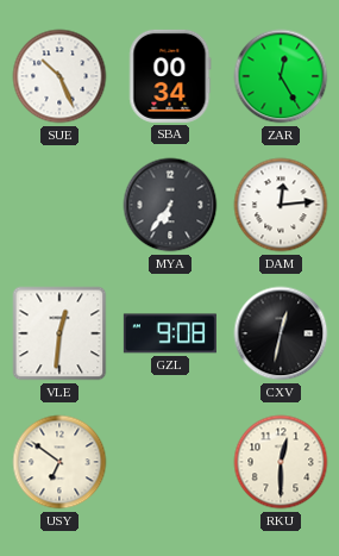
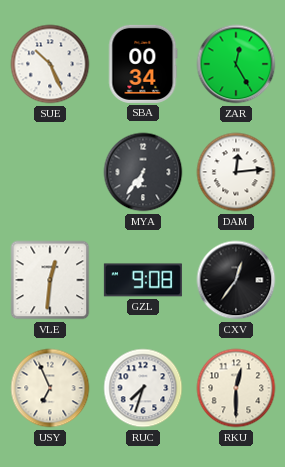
CXV: 12:32 -> 12:36
USY: 6:51 -> 6:56
RUC: none -> 7:33
